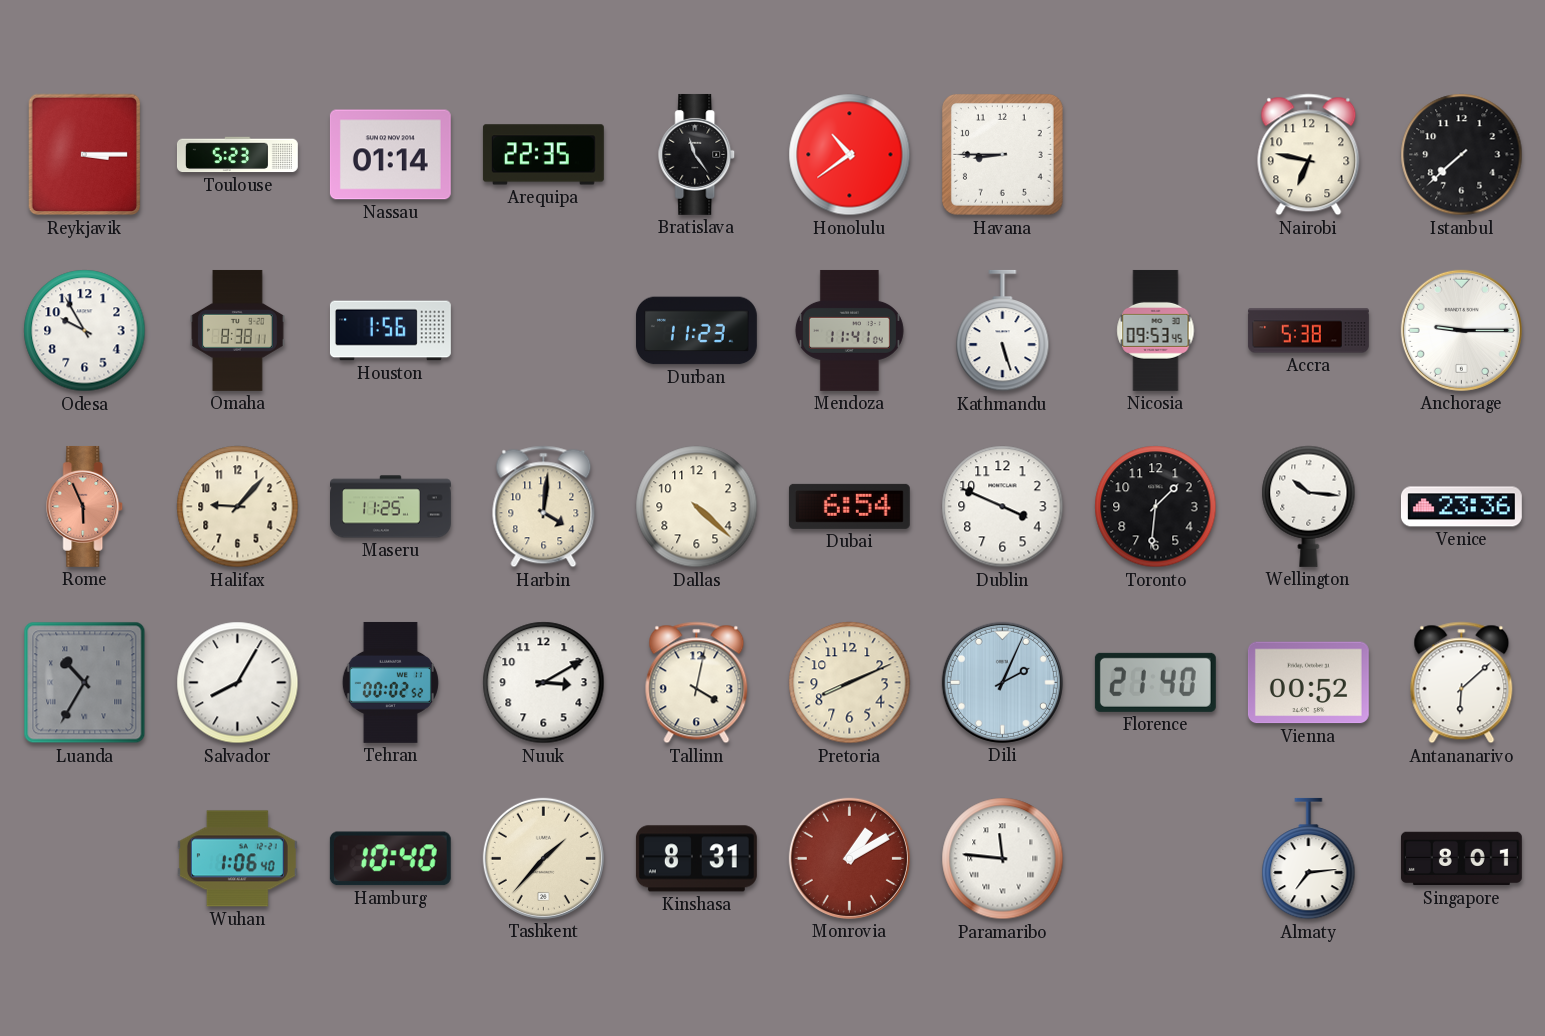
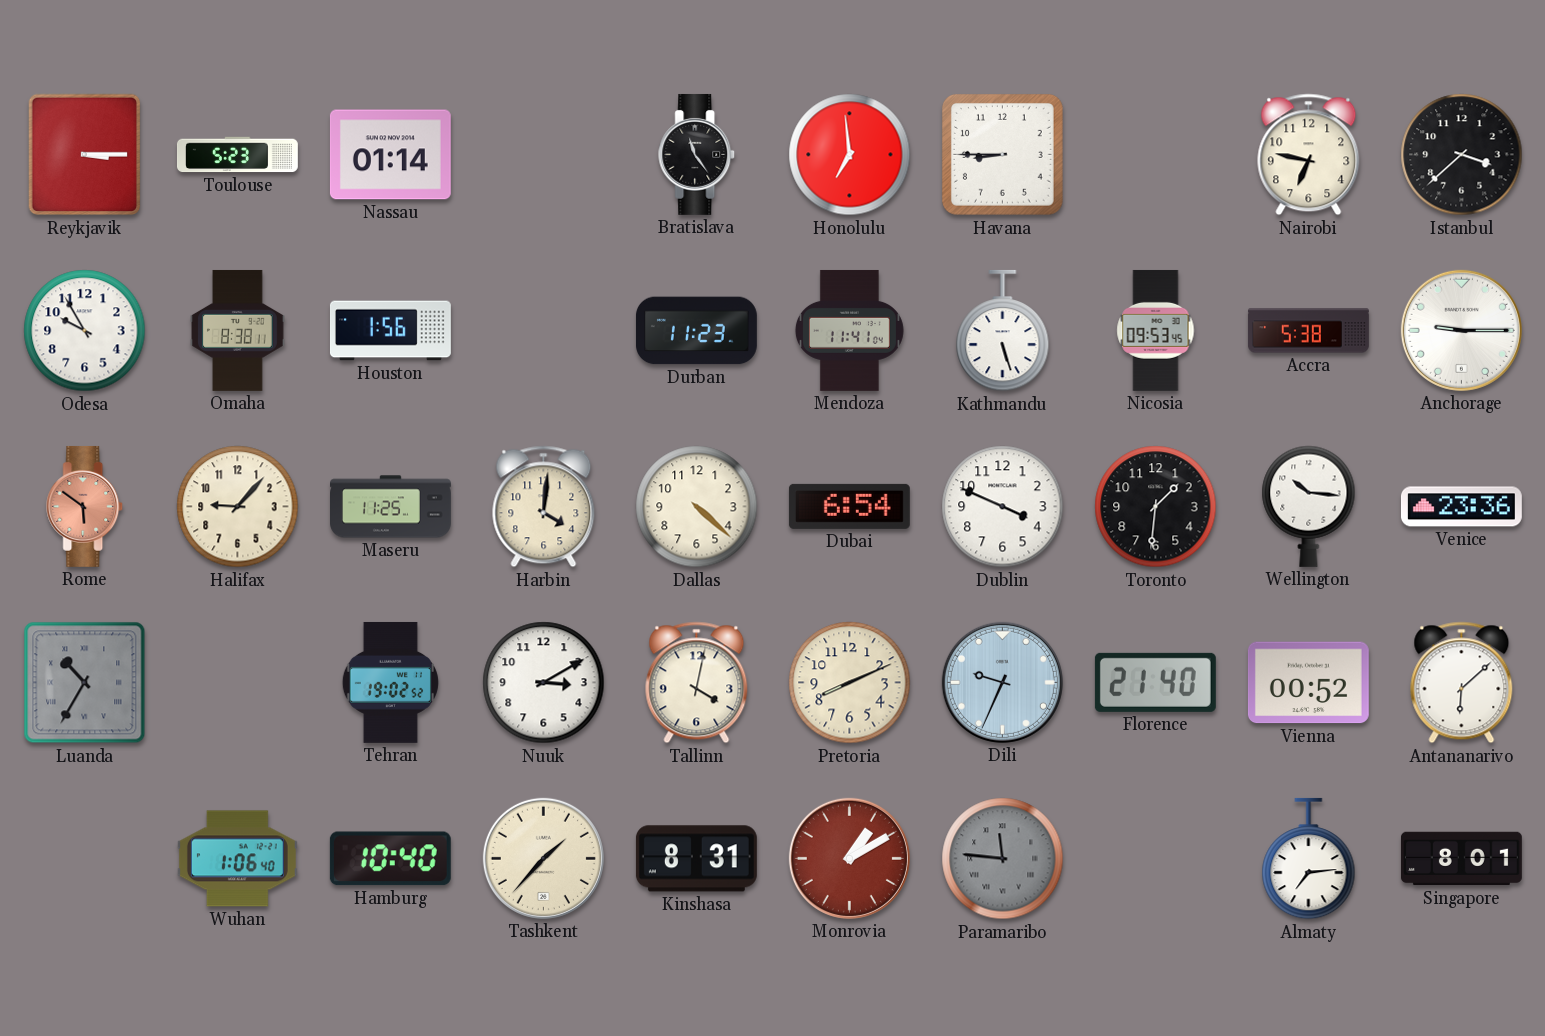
Arequipa: 22:35 -> none
Honolulu: 10:39 -> 6:59
Istanbul: 7:38 -> 3:38
Rome: 5:56 -> 5:51
Salvador: 8:05 -> none
Tehran: 00:02 -> 19:02
Dili: 2:04 -> 9:34
Paramaribo dial: white -> grey
